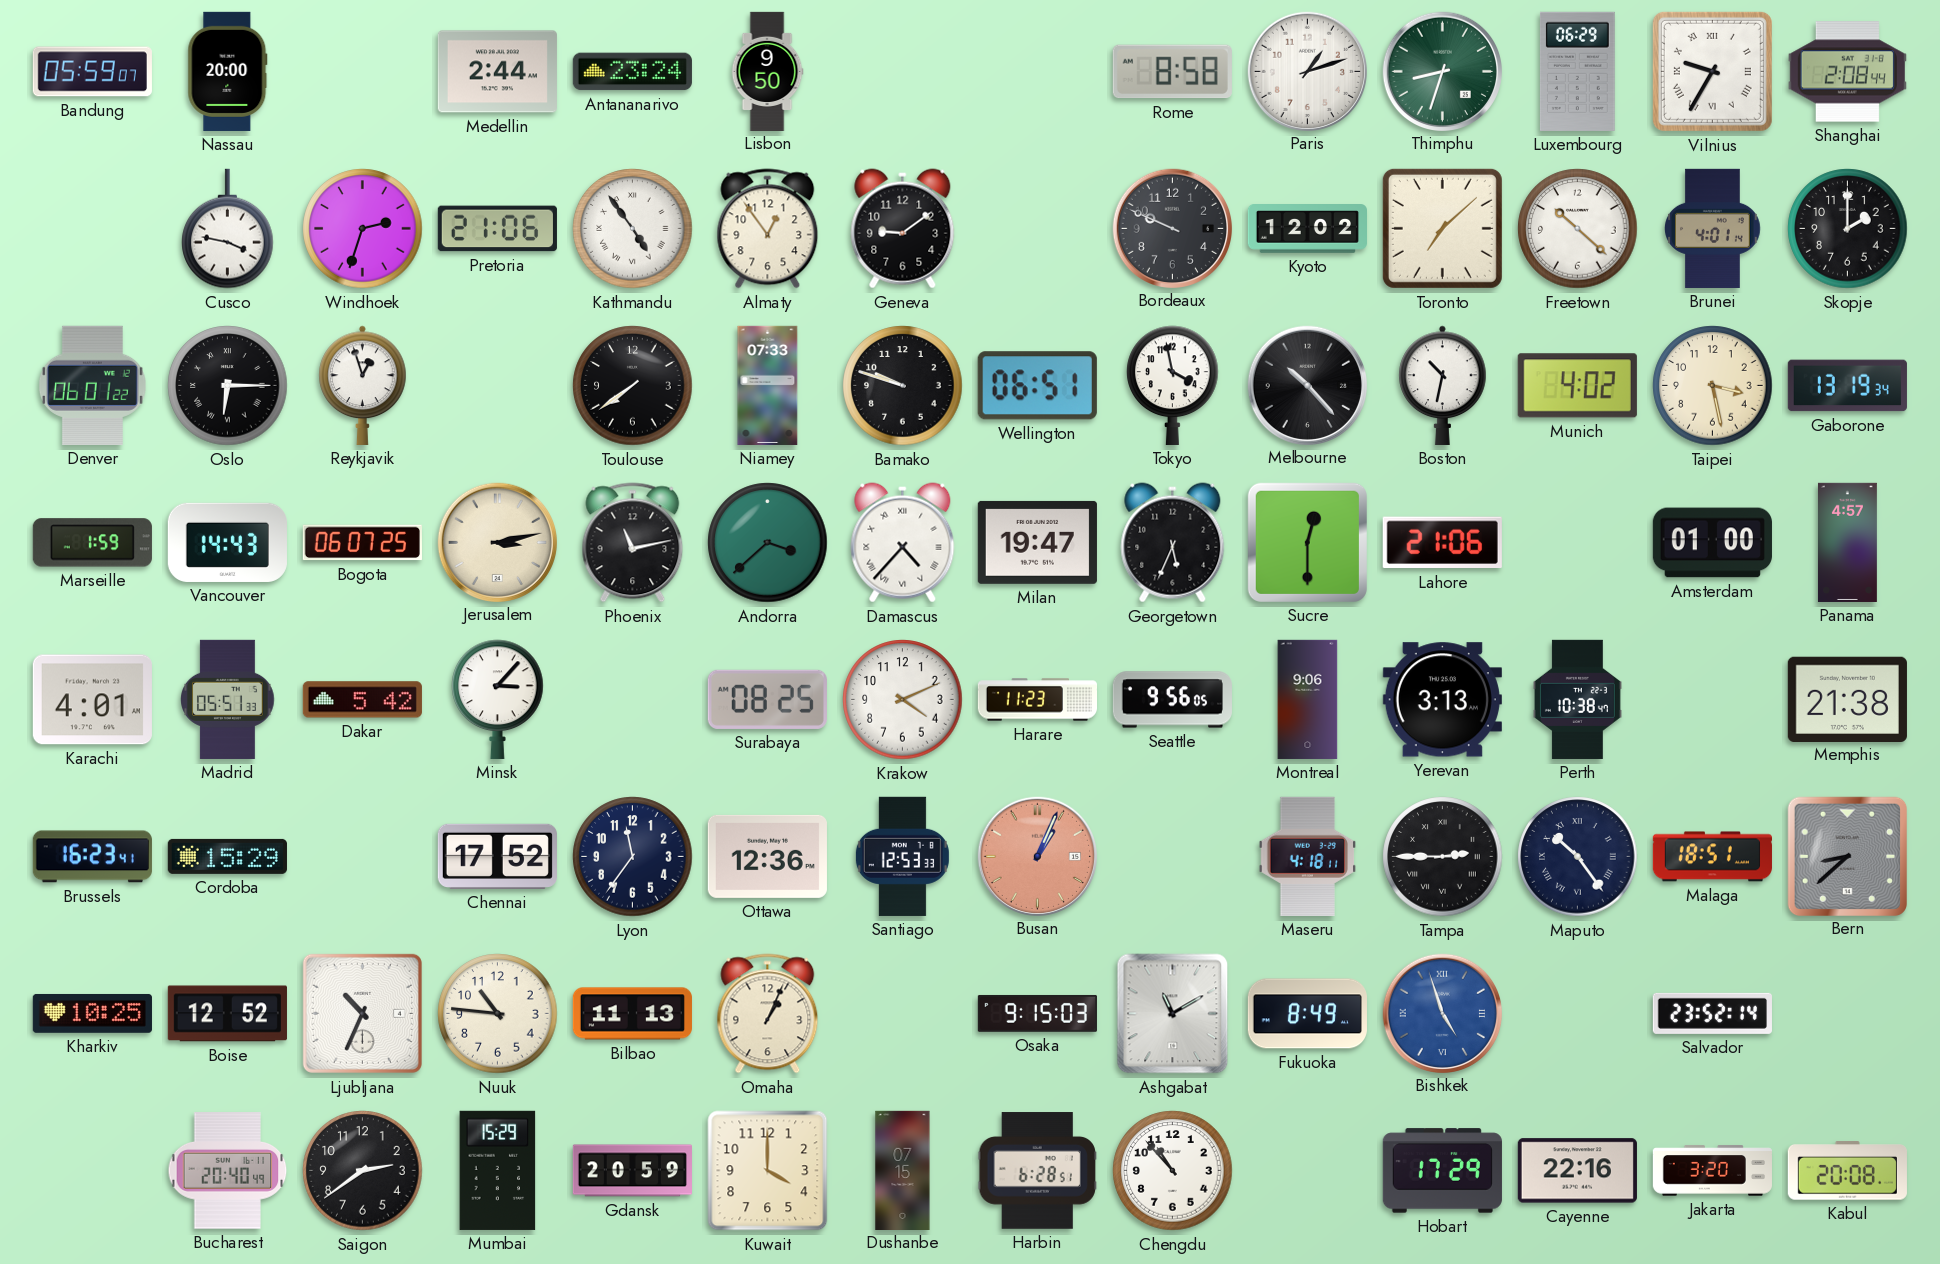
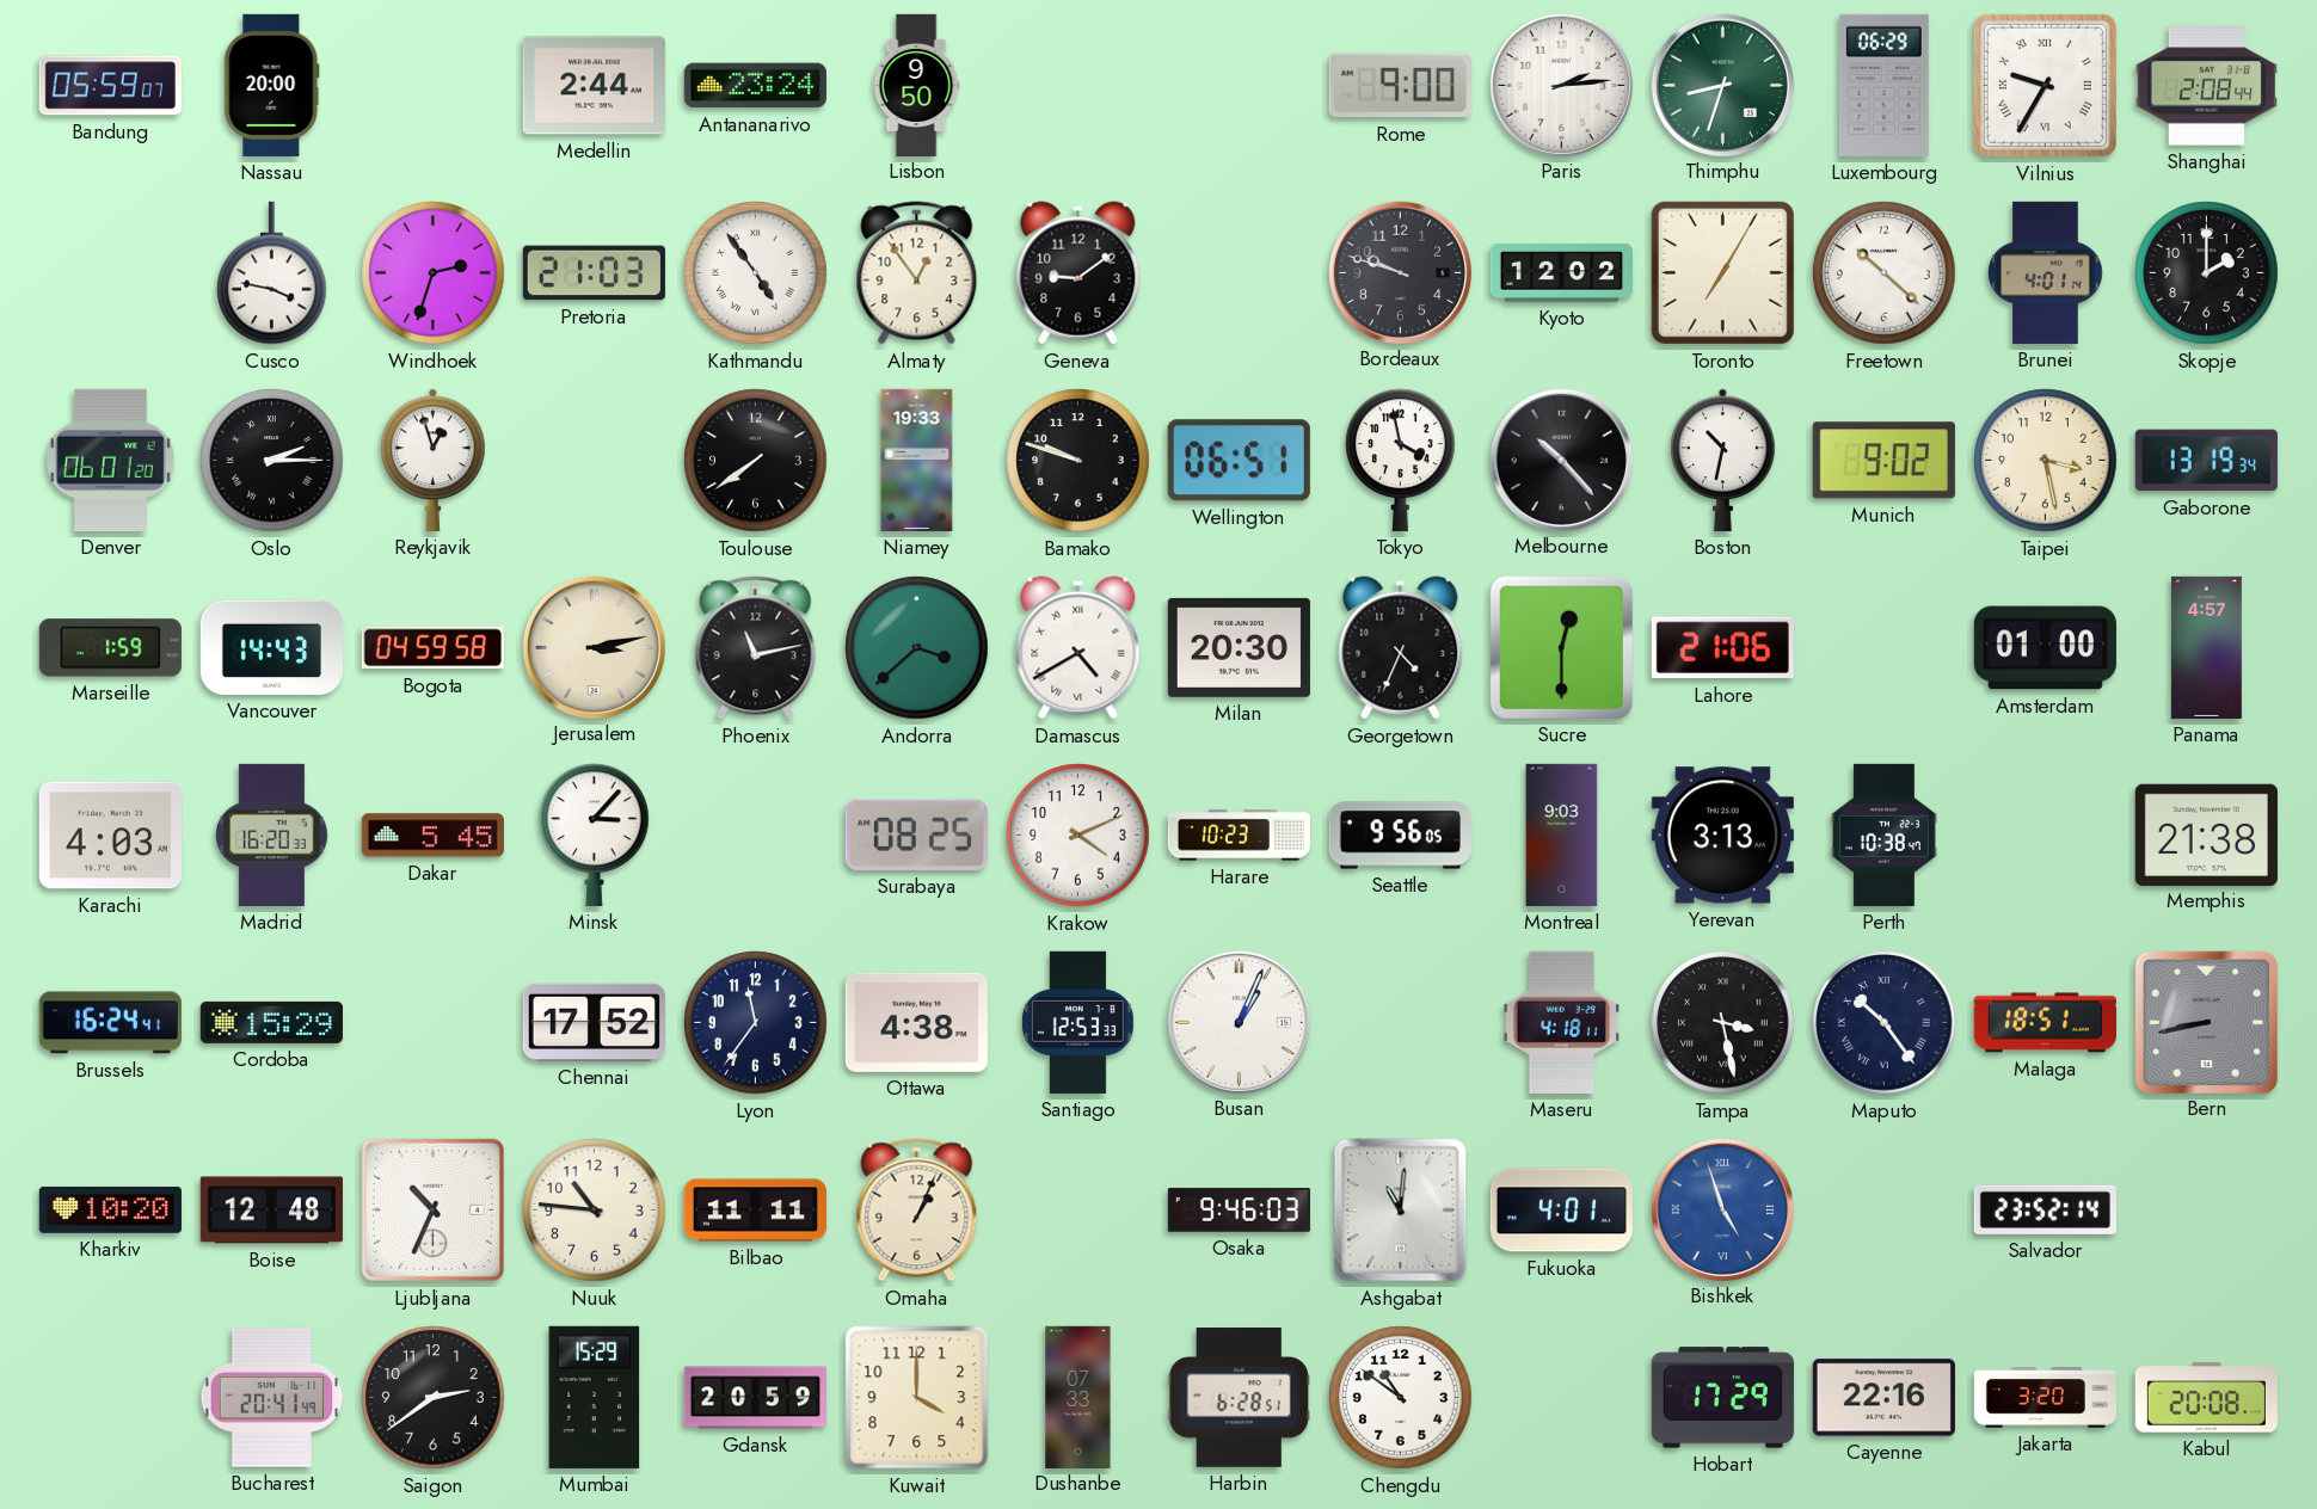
Rome: 8:58 -> 9:00
Paris: 1:12 -> 2:14
Pretoria: 21:06 -> 21:03
Bordeaux: 9:49 -> 9:48
Toronto: 7:08 -> 7:05
Denver: 06:01:22 -> 06:01:20
Oslo: 6:15 -> 2:15
Niamey: 07:33 -> 19:33
Munich: 4:02 -> 9:02
Bogota: 06:07 -> 04:59
Damascus: 4:37 -> 4:40
Milan: 19:47 -> 20:30
Georgetown: 5:34 -> 4:34
Karachi: 4:01 -> 4:03
Madrid: 05:51 -> 16:20
Dakar: 5:42 -> 5:45
Harare: 11:23 -> 10:23
Montreal: 9:06 -> 9:03
Brussels: 16:23 -> 16:24
Ottawa: 12:36 -> 4:38
Busan dial: salmon -> white
Tampa: 2:45 -> 3:28
Bern: 8:38 -> 8:43
Kharkiv: 10:25 -> 10:20
Boise: 12:52 -> 12:48
Bilbao: 11:13 -> 11:11
Osaka: 9:15 -> 9:46
Ashgabat: 11:10 -> 11:01
Fukuoka: 8:49 -> 4:01
Bucharest: 20:40 -> 20:41
Dushanbe: 07:15 -> 07:33
Chengdu: 10:53 -> 10:51
